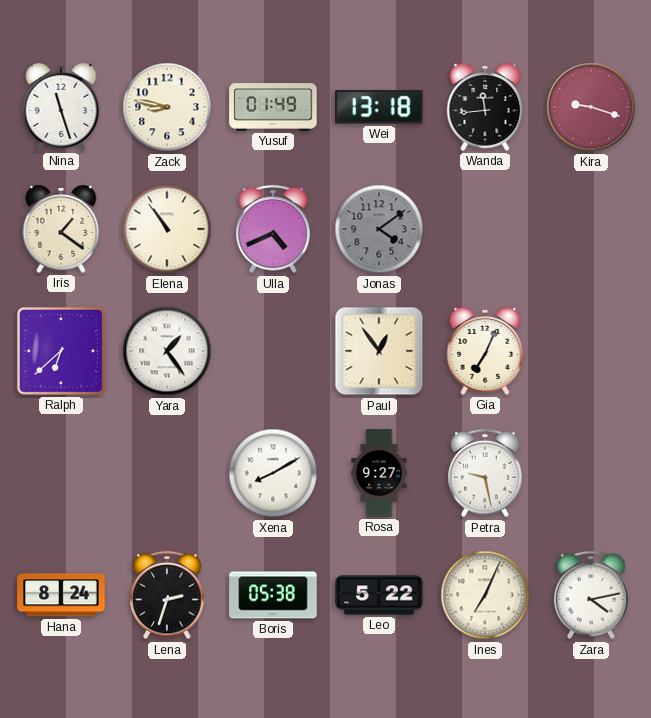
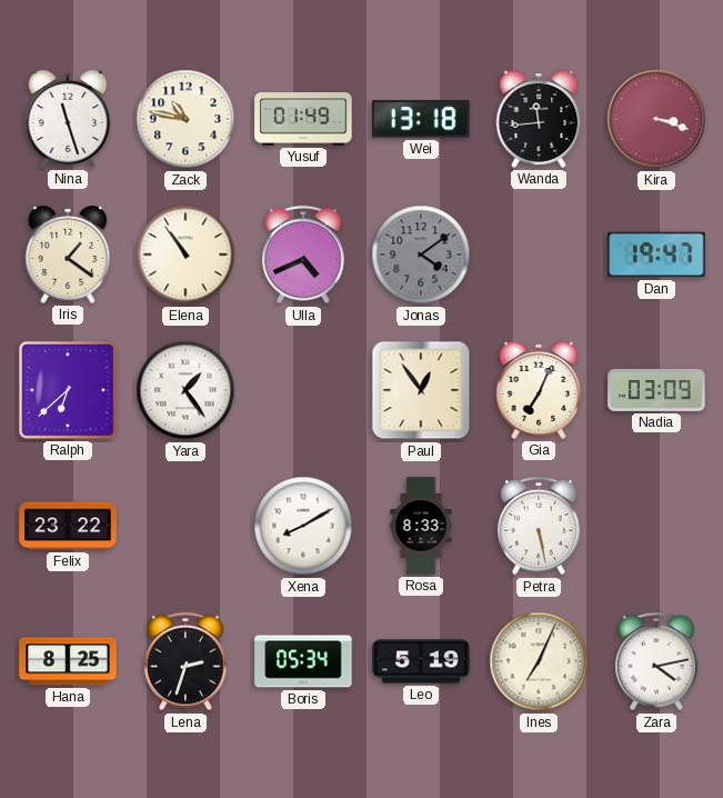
Zack: 8:47 -> 10:47
Kira: 9:18 -> 3:18
Dan: none -> 19:47
Nadia: none -> 03:09
Felix: none -> 23:22
Rosa: 9:27 -> 8:33
Petra: 9:28 -> 5:28
Hana: 8:24 -> 8:25
Boris: 05:38 -> 05:34
Leo: 5:22 -> 5:19
